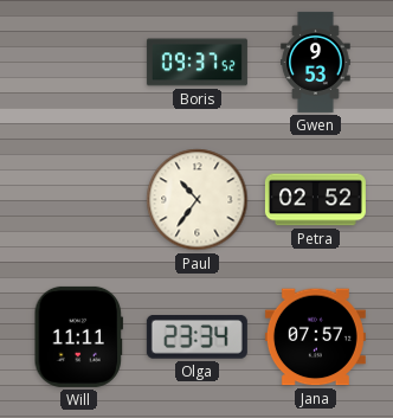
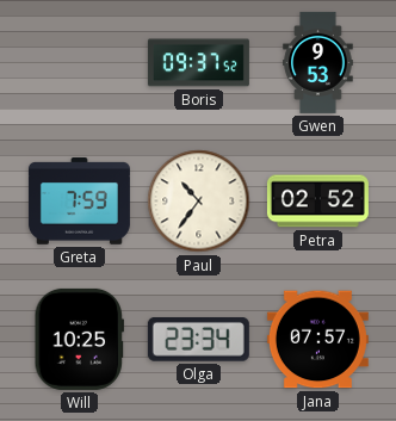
Greta: none -> 7:59
Will: 11:11 -> 10:25
